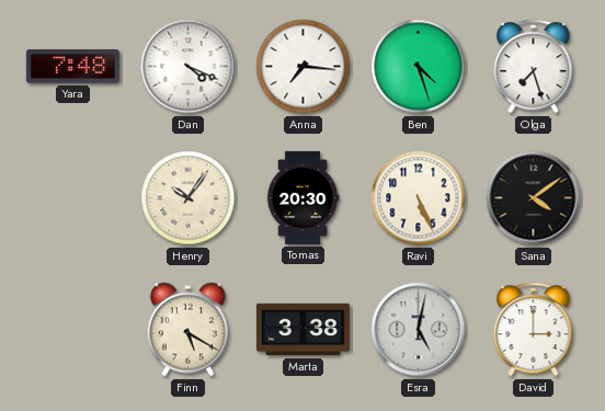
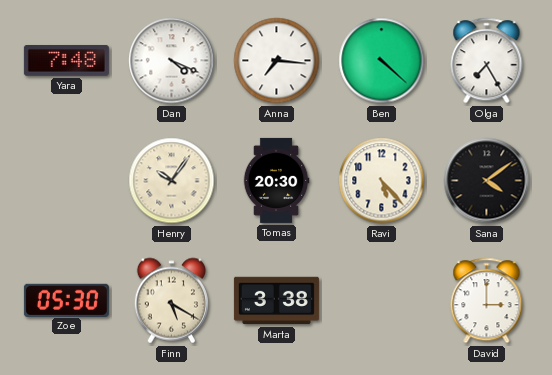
Ben: 4:27 -> 4:22
Olga: 7:27 -> 7:25
Ravi: 5:26 -> 5:23
Zoe: none -> 05:30
Esra: 5:02 -> none
